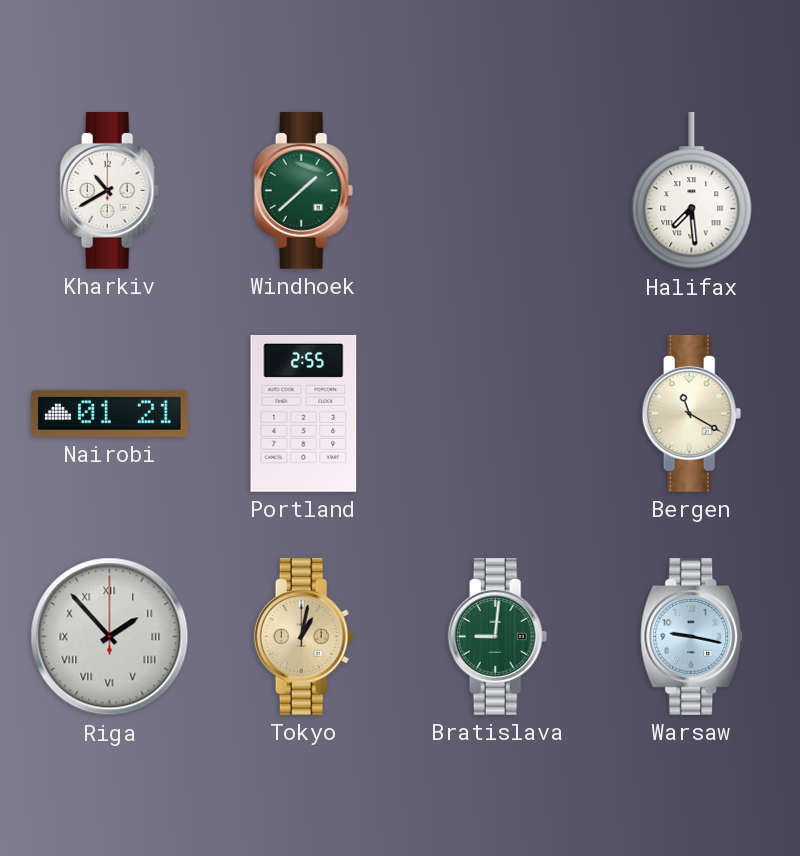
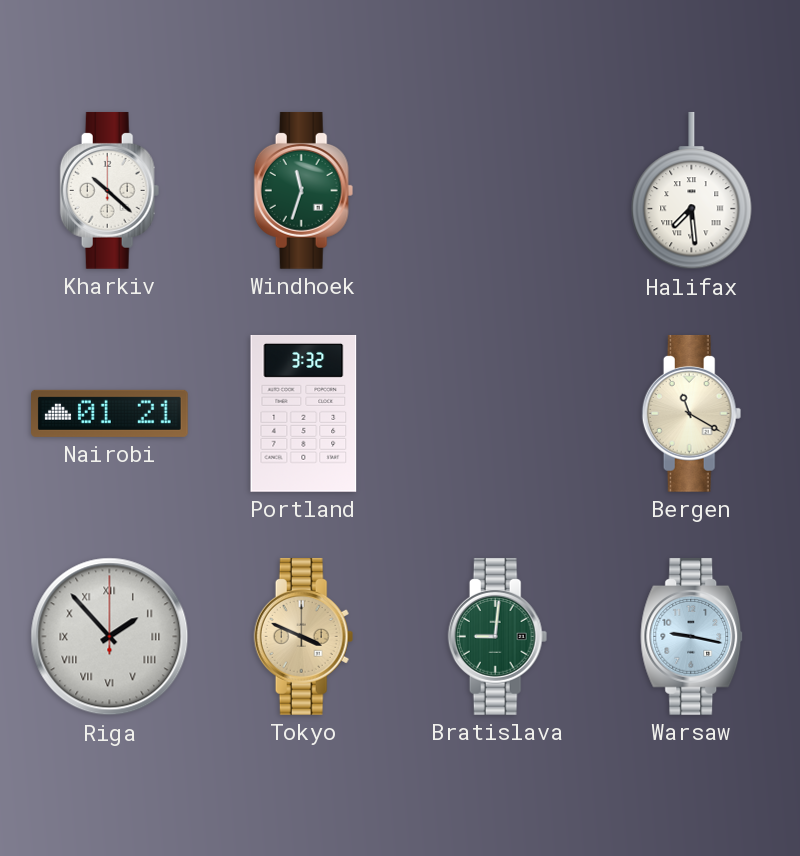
Kharkiv: 10:40 -> 10:22
Windhoek: 1:38 -> 11:33
Portland: 2:55 -> 3:32
Tokyo: 1:02 -> 3:49
